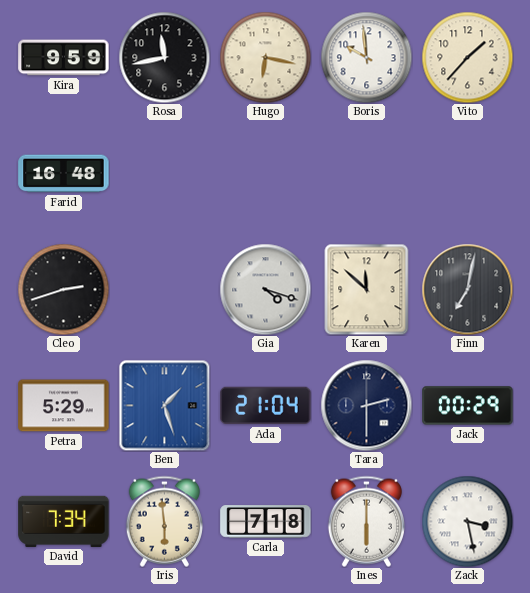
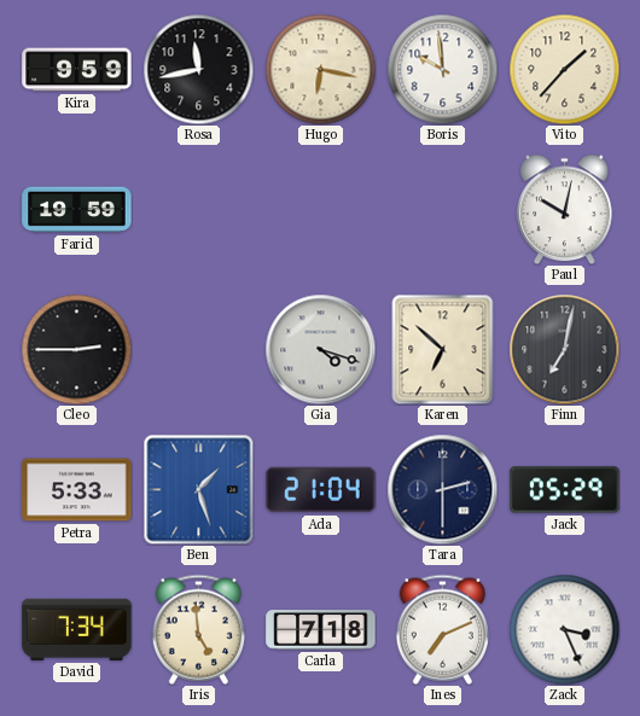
Farid: 16:48 -> 19:59
Paul: none -> 10:02
Cleo: 2:42 -> 2:45
Karen: 11:52 -> 6:52
Petra: 5:29 -> 5:33
Jack: 00:29 -> 05:29
Iris: 5:59 -> 4:59
Ines: 6:00 -> 7:11
Zack: 3:28 -> 3:26
